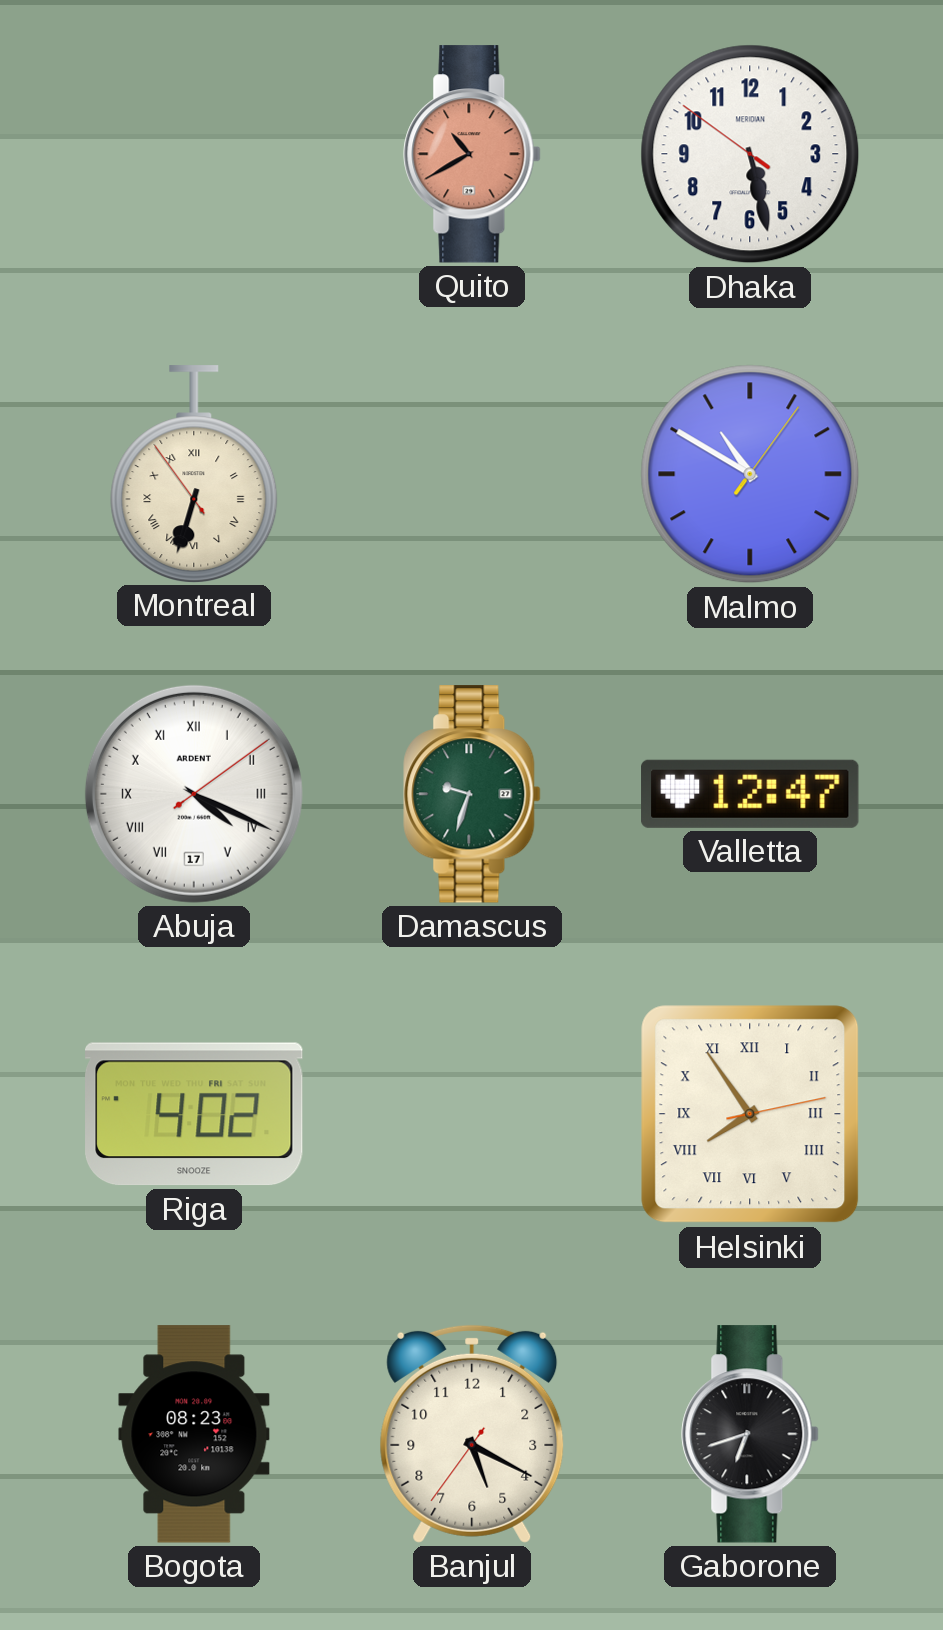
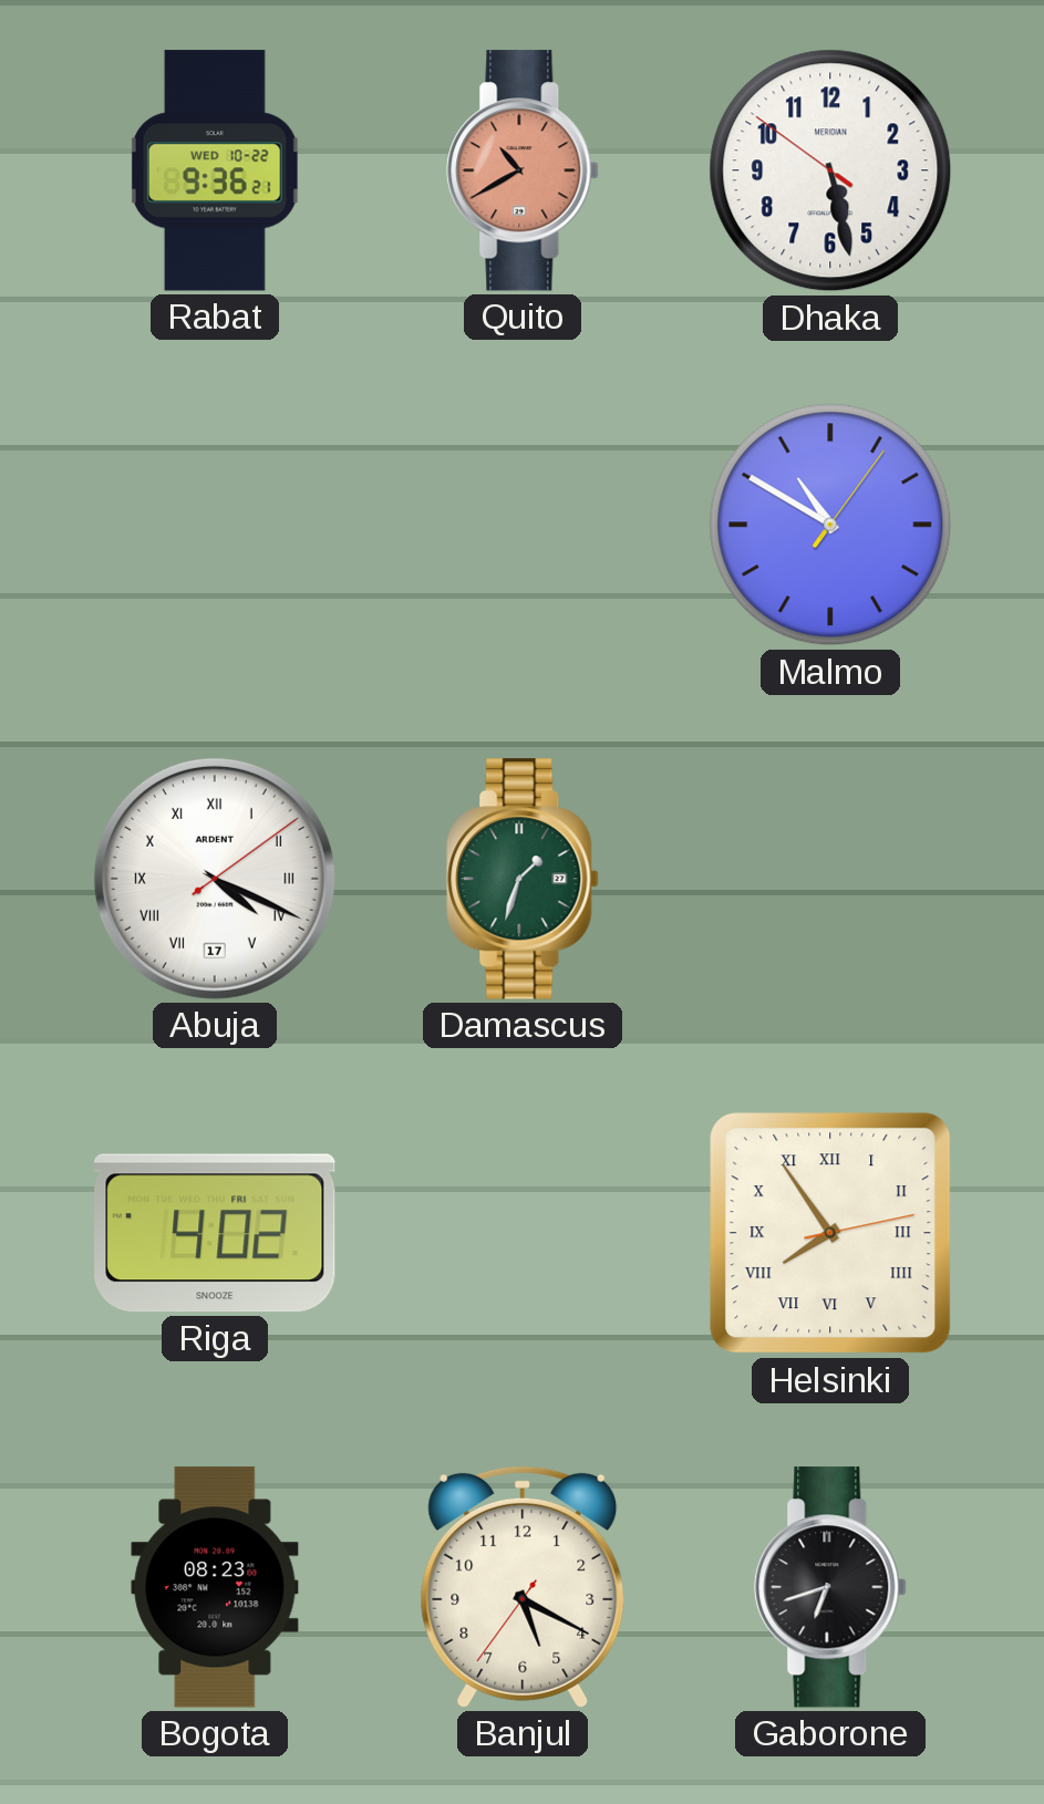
Rabat: none -> 9:36
Montreal: 6:32 -> none
Damascus: 9:33 -> 1:33
Valletta: 12:47 -> none
